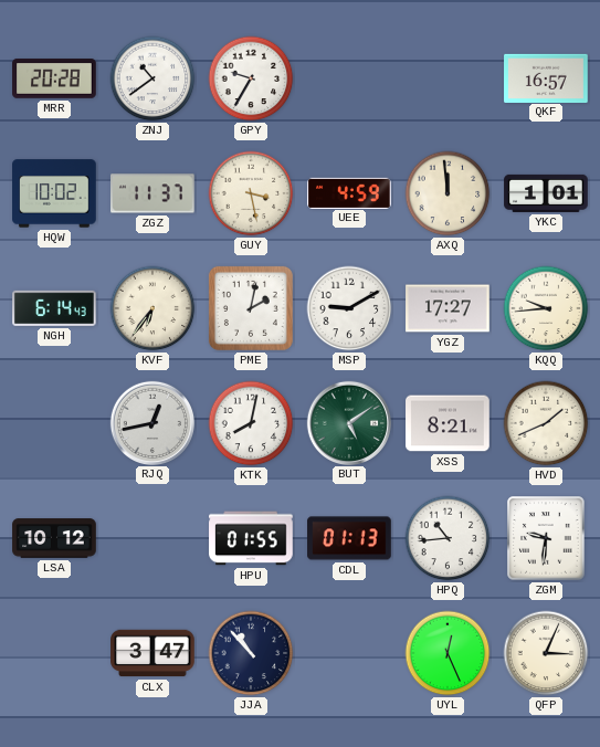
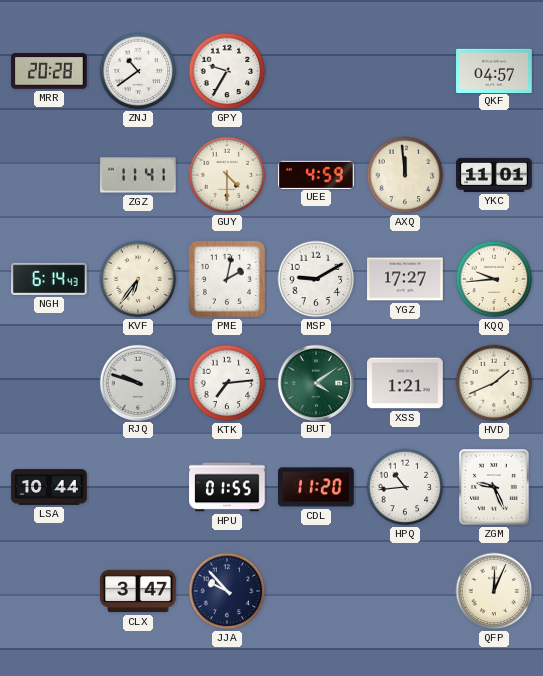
QKF: 16:57 -> 04:57
HQW: 10:02 -> none
ZGZ: 11:37 -> 11:41
GUY: 3:28 -> 4:30
YKC: 1:01 -> 11:01
RJQ: 12:43 -> 9:48
KTK: 8:02 -> 7:14
BUT: 5:09 -> 4:09
XSS: 8:21 -> 1:21
LSA: 10:12 -> 10:44
CDL: 01:13 -> 11:20
ZGM: 9:31 -> 9:26
JJA: 10:53 -> 9:53
UYL: 12:26 -> none
QFP: 3:04 -> 12:04
